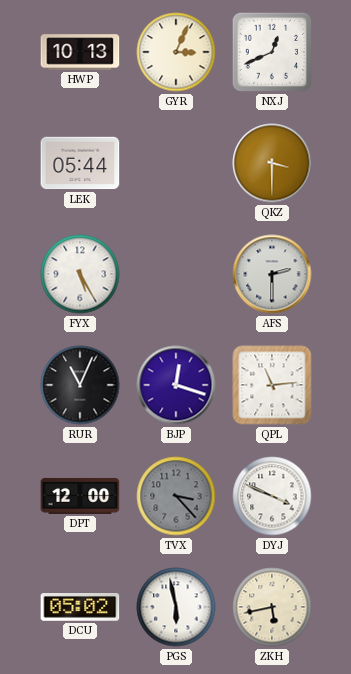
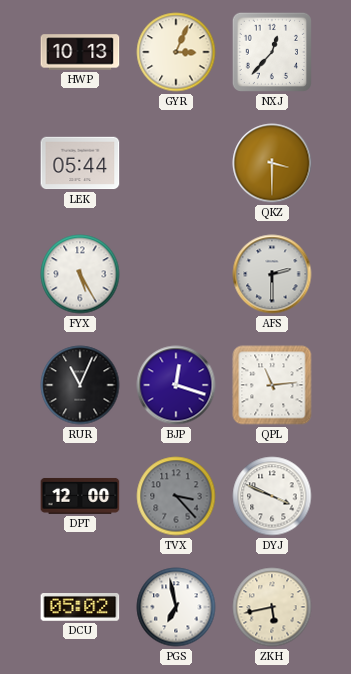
NXJ: 12:41 -> 12:37
PGS: 5:58 -> 6:58
